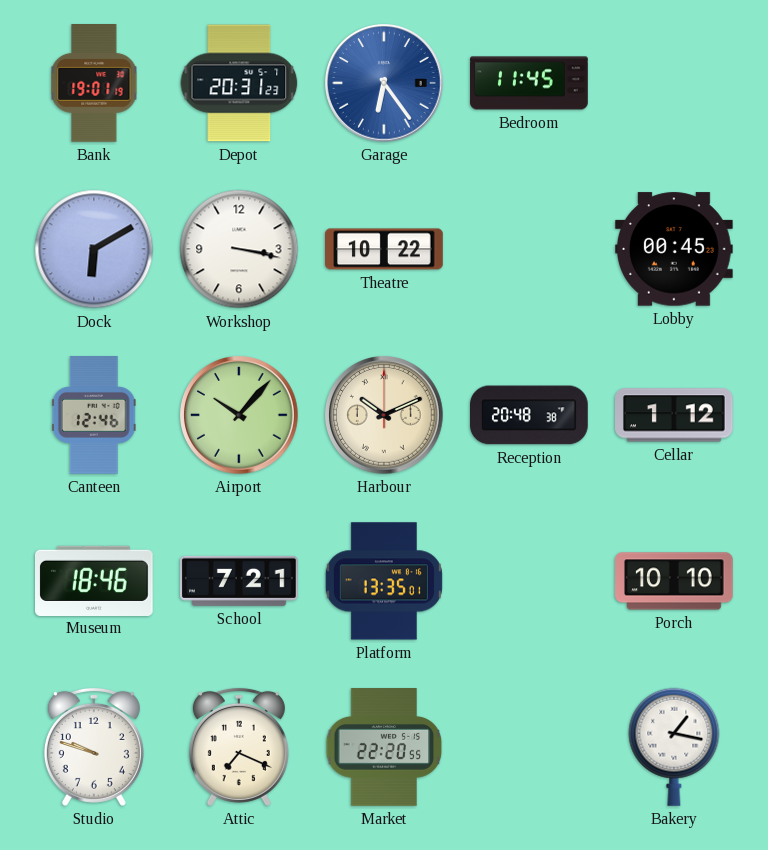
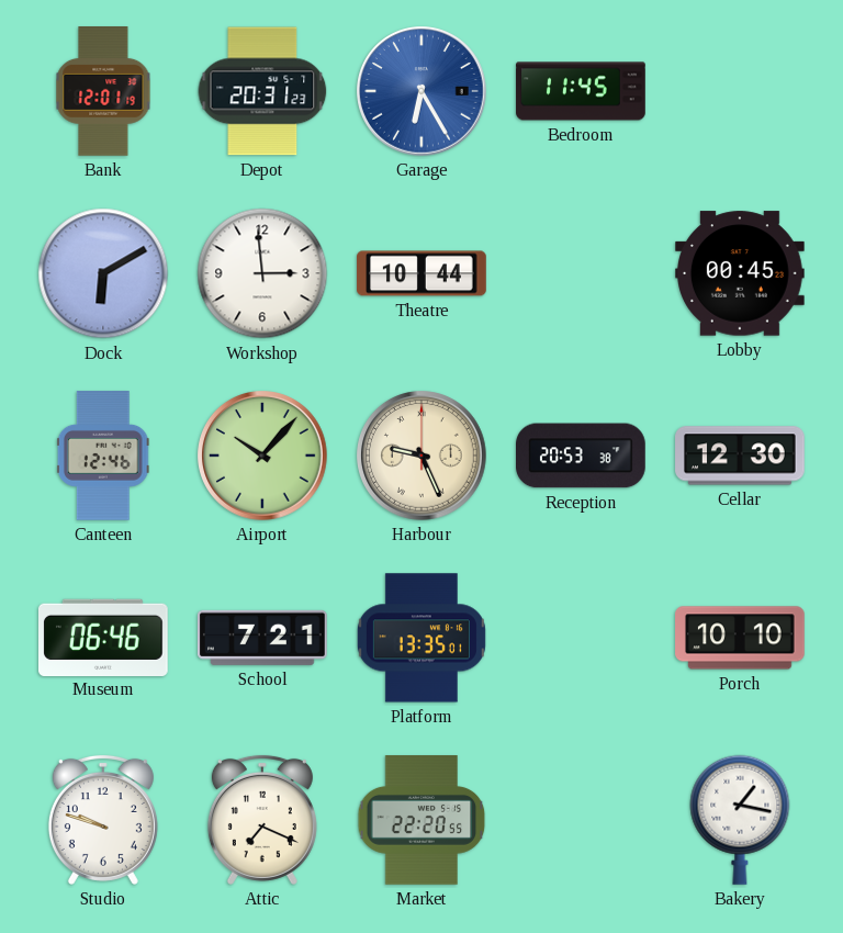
Bank: 19:01 -> 12:01
Garage: 6:24 -> 6:25
Workshop: 3:17 -> 2:59
Theatre: 10:22 -> 10:44
Harbour: 10:11 -> 9:26
Reception: 20:48 -> 20:53
Cellar: 1:12 -> 12:30
Museum: 18:46 -> 06:46
